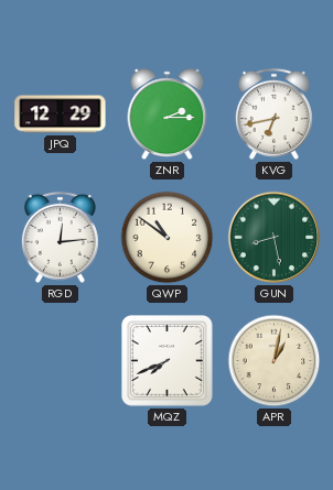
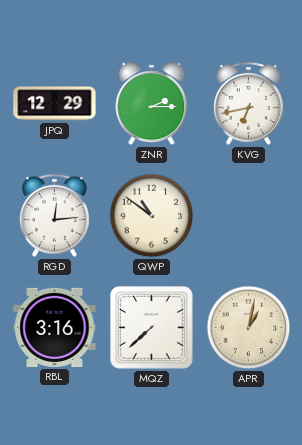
GUN: 8:28 -> none
RBL: none -> 3:16
MQZ: 7:41 -> 7:38
